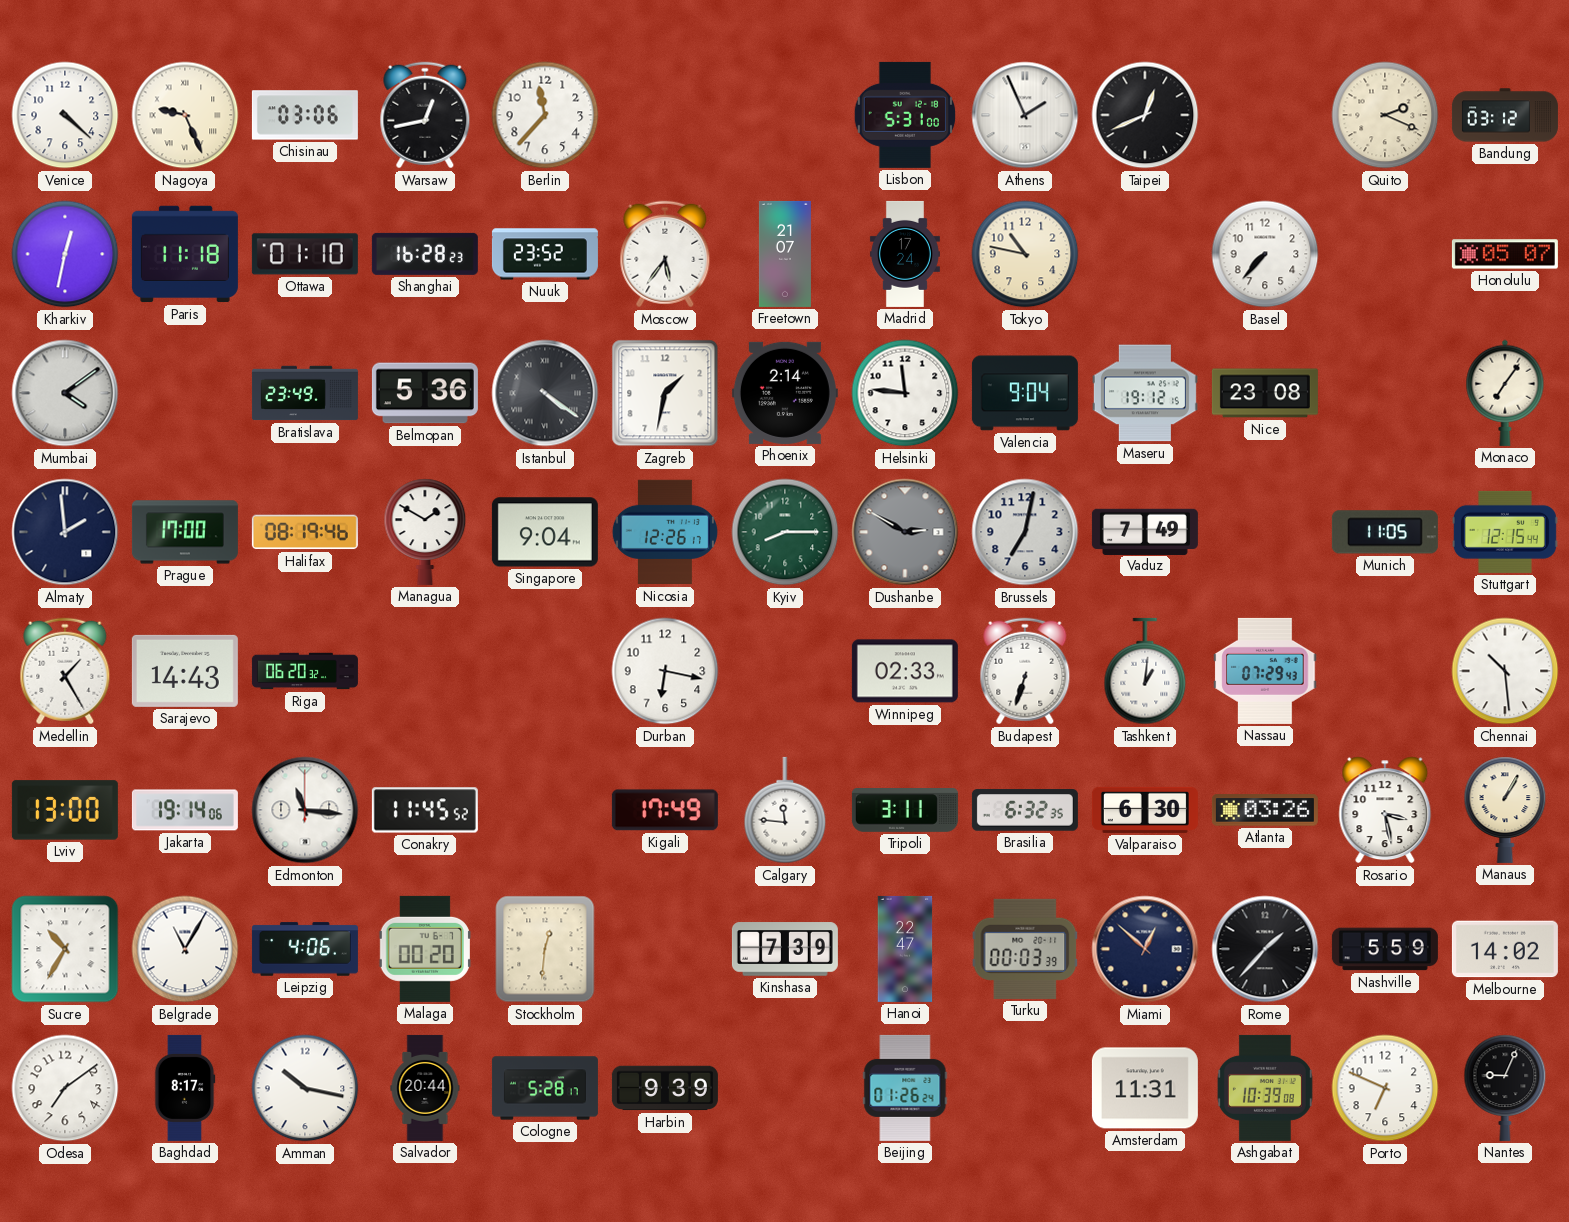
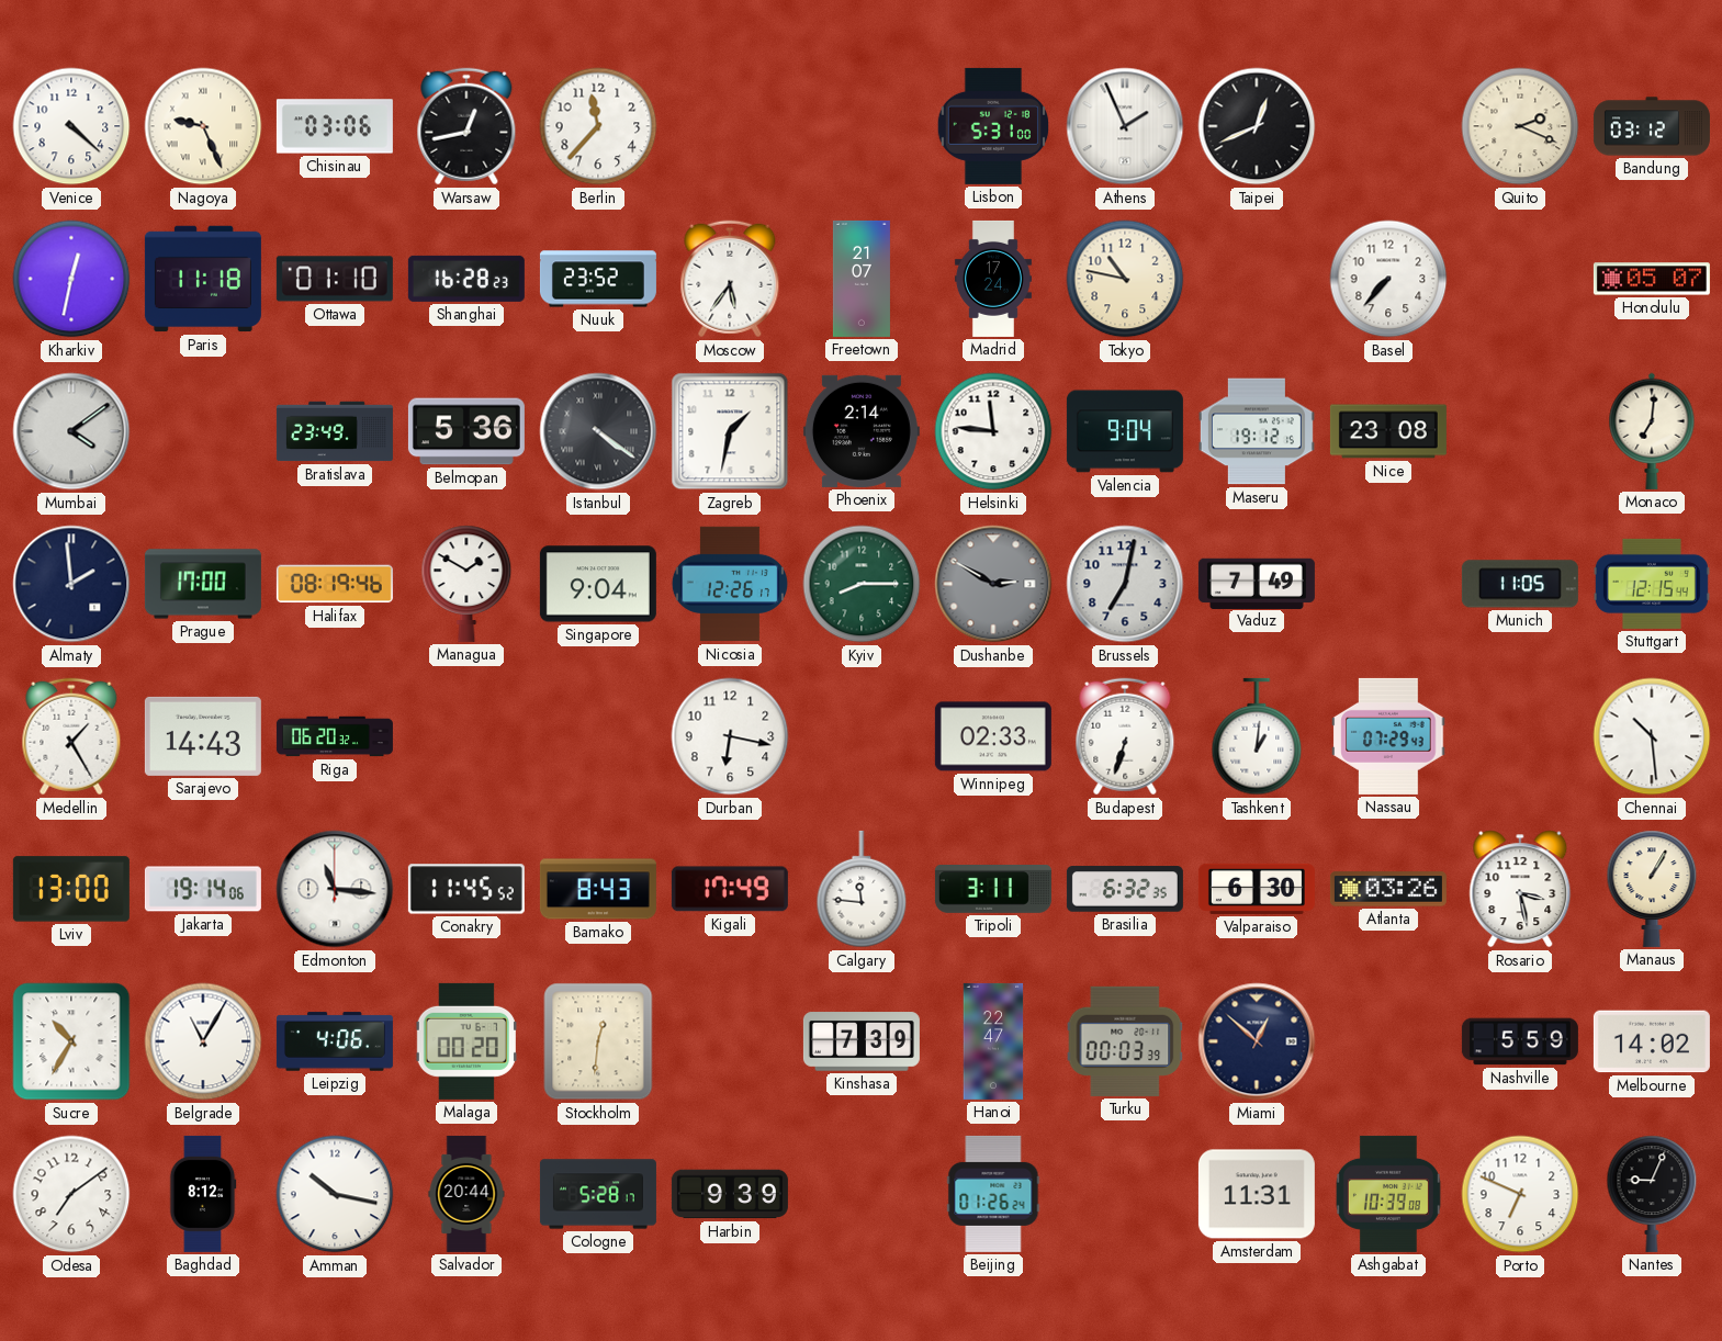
Monaco: 7:06 -> 7:01
Bamako: none -> 8:43
Rome: 1:37 -> none
Baghdad: 8:17 -> 8:12
